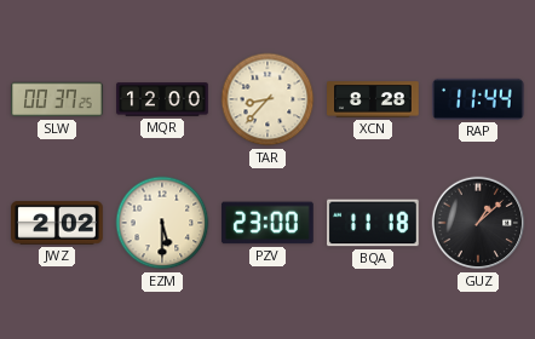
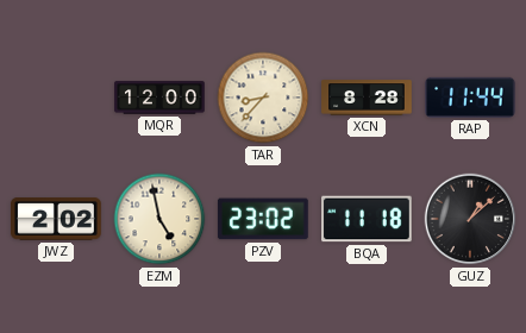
SLW: 00:37 -> none
EZM: 5:30 -> 4:58
PZV: 23:00 -> 23:02
